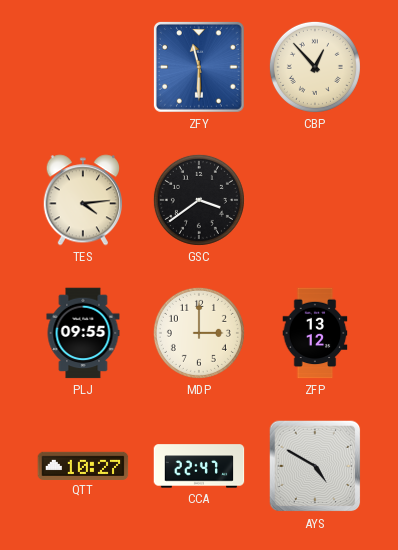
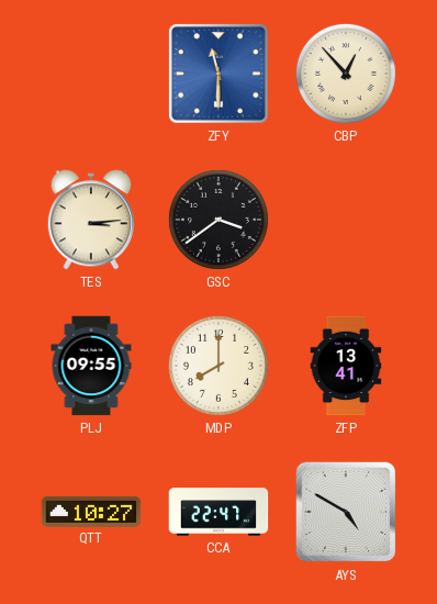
TES: 4:14 -> 3:14
MDP: 3:00 -> 8:00
ZFP: 13:12 -> 13:41
